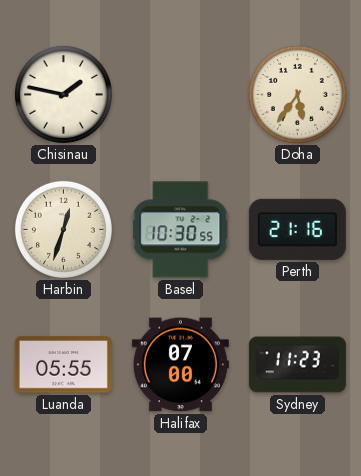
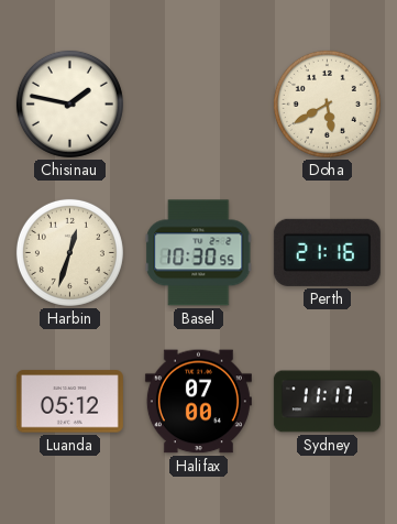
Doha: 5:36 -> 5:40
Luanda: 05:55 -> 05:12
Sydney: 11:23 -> 11:17
